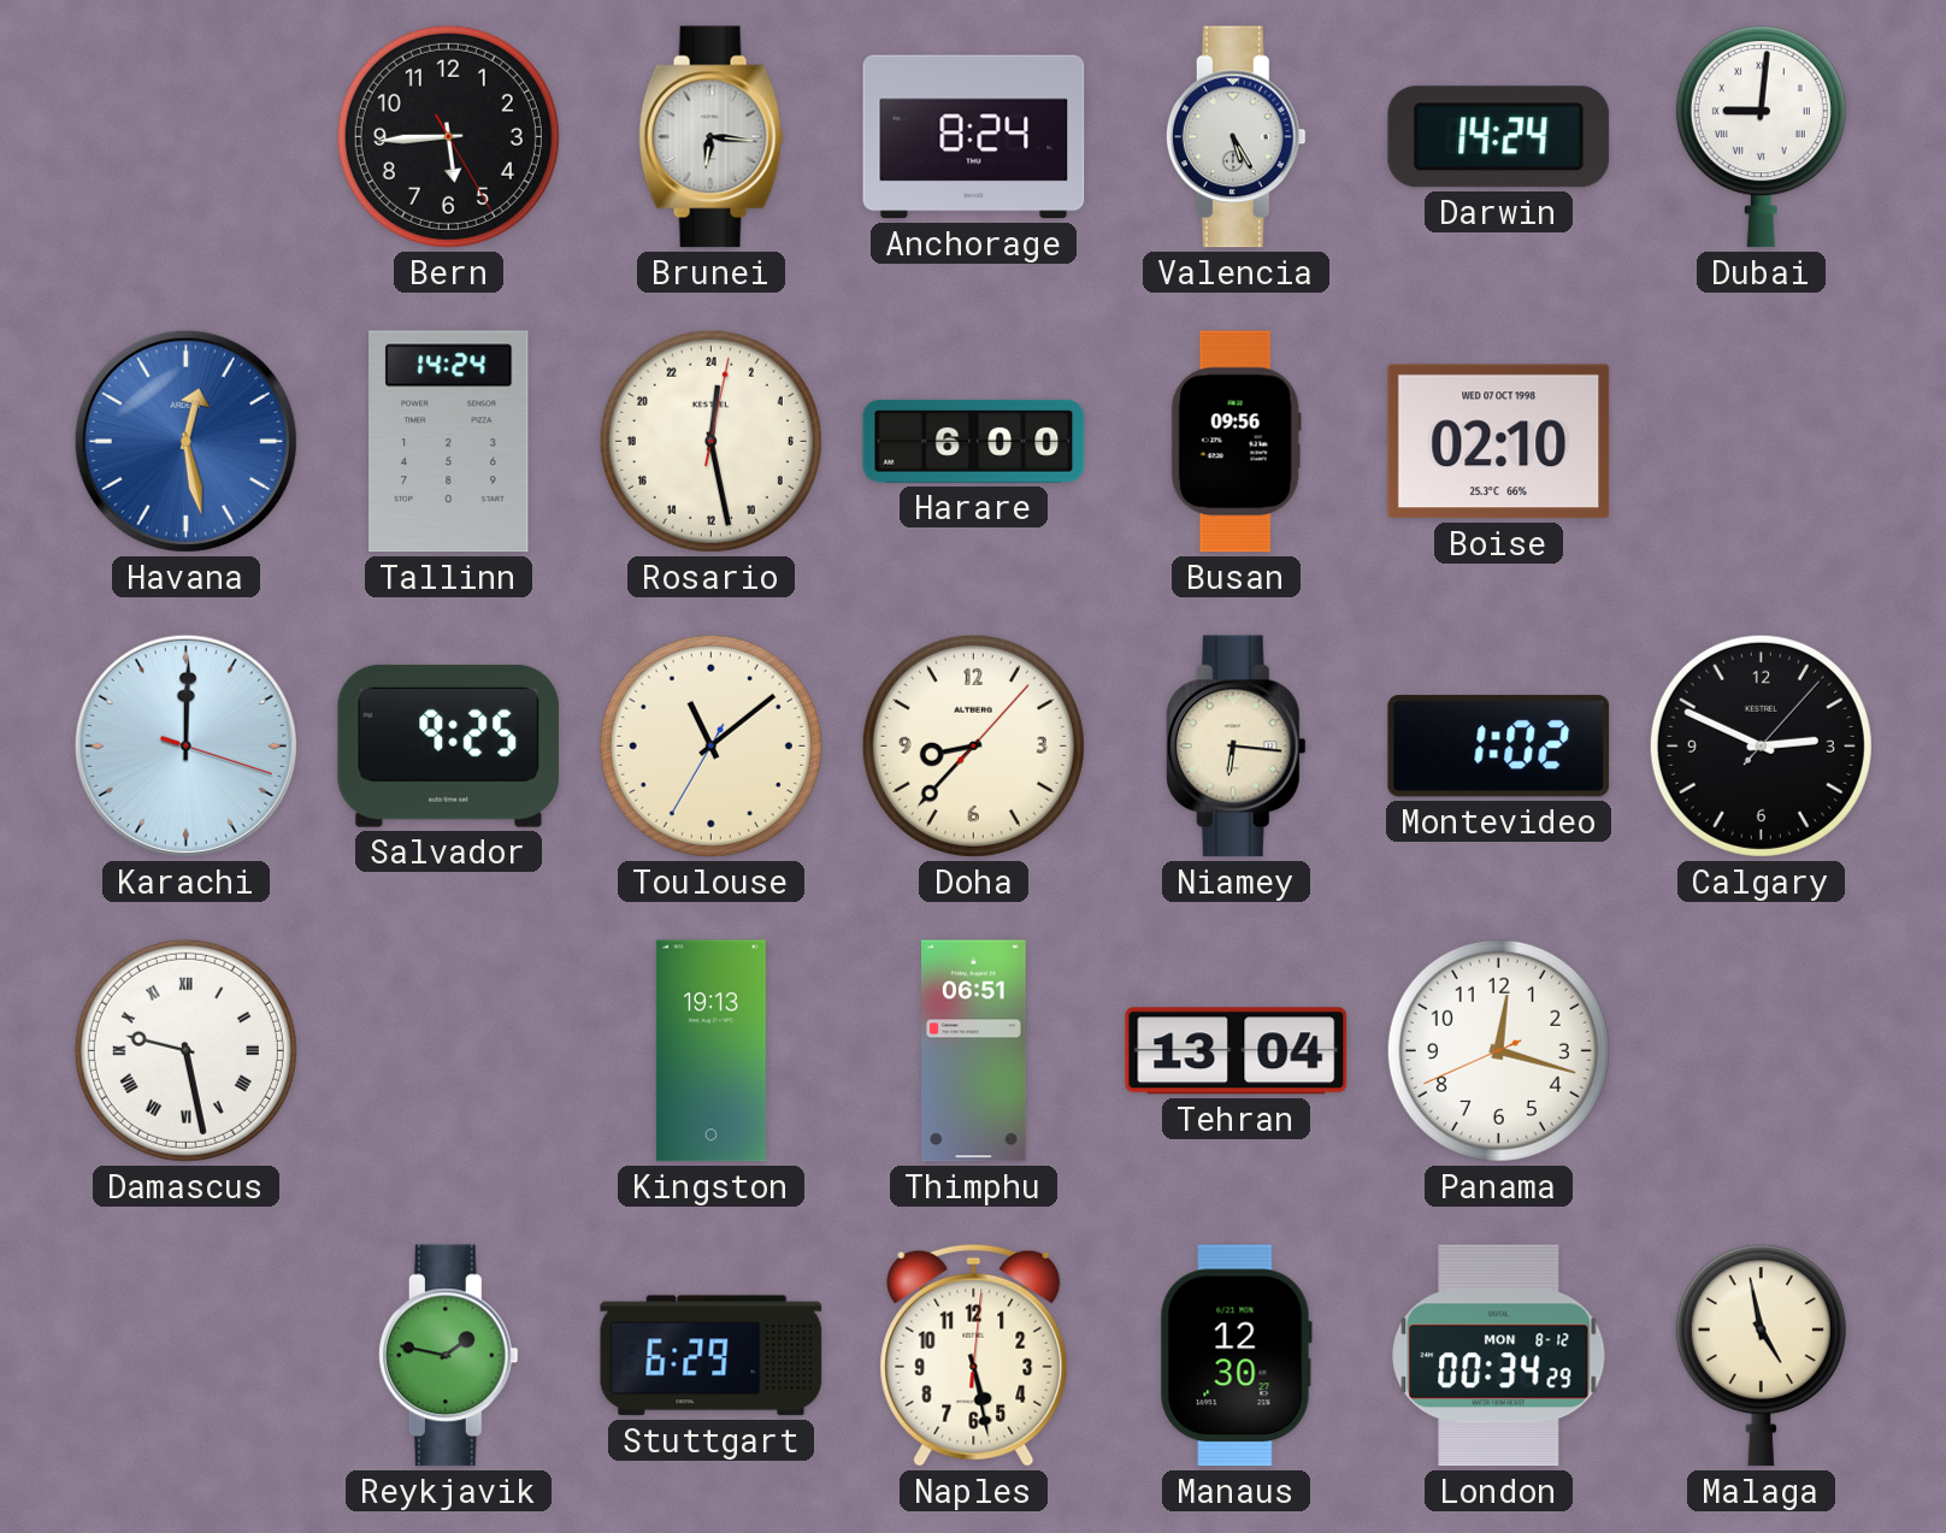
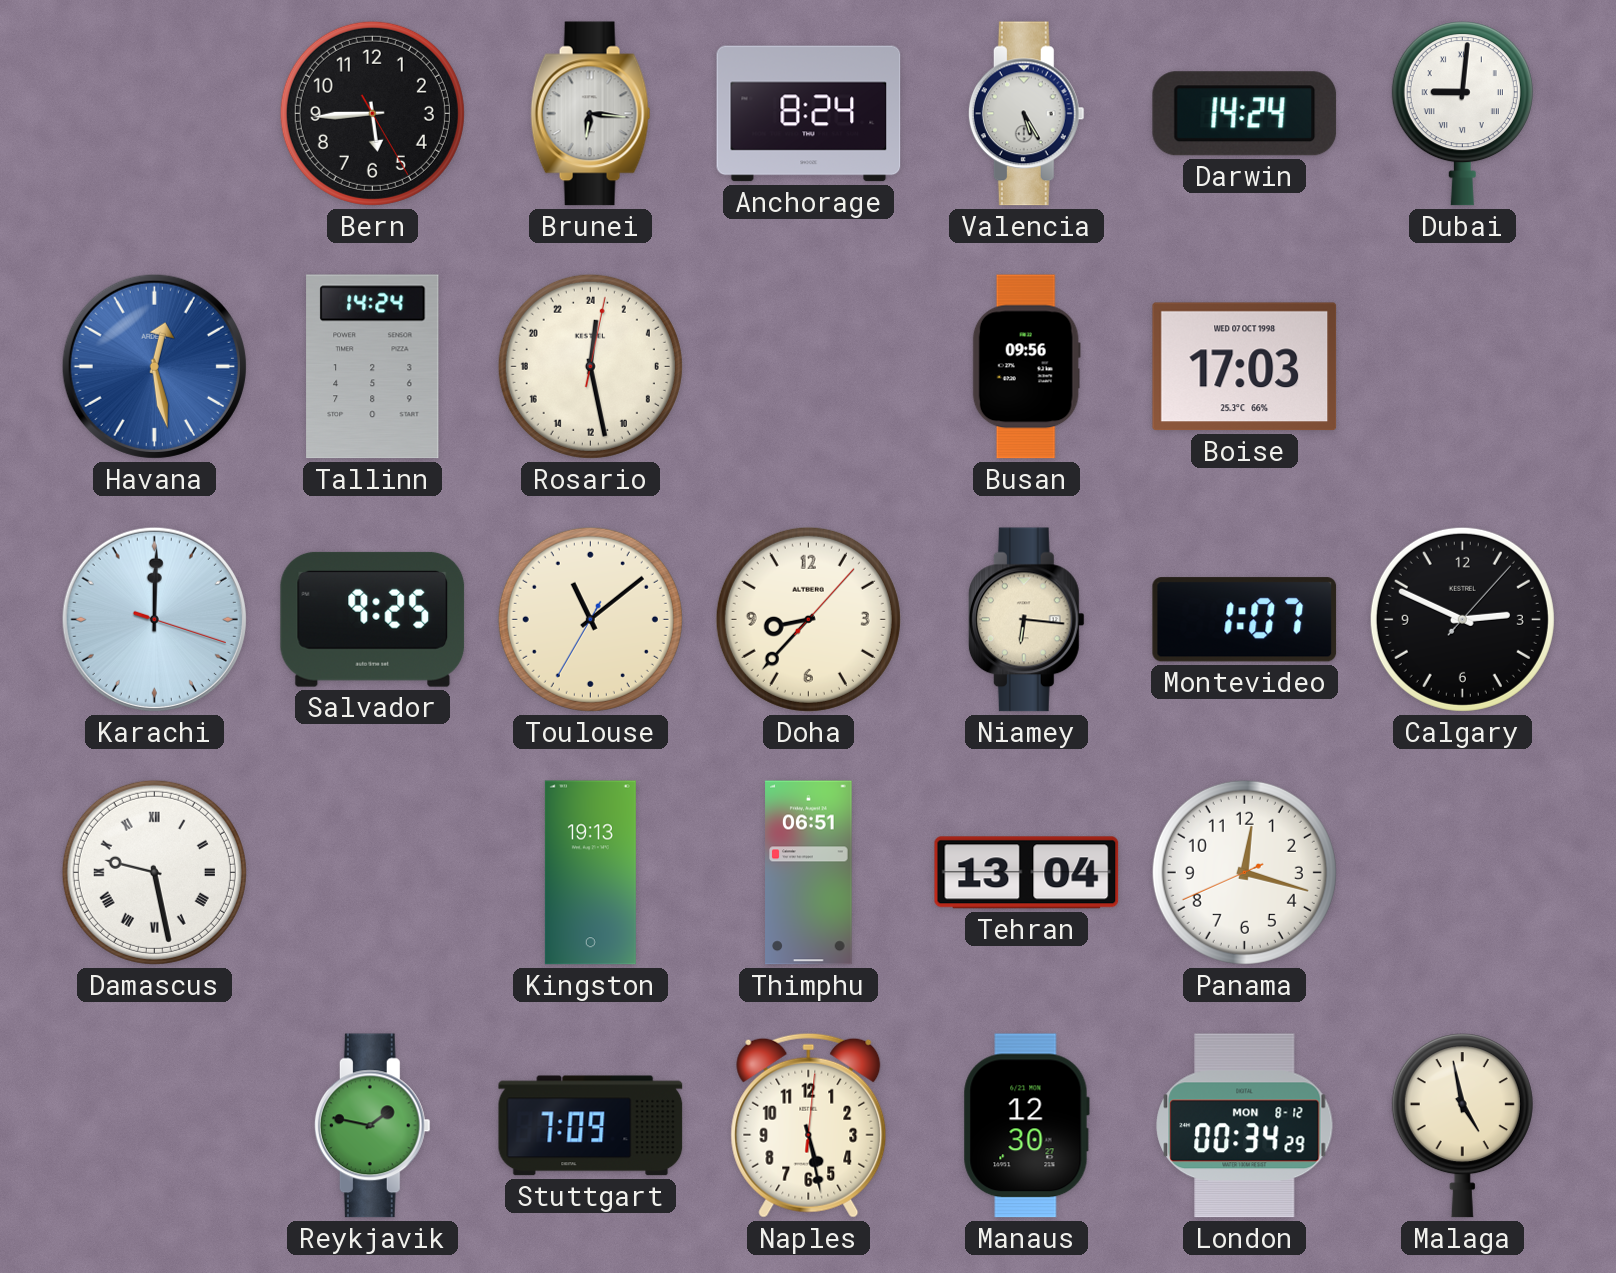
Harare: 6:00 -> none
Boise: 02:10 -> 17:03
Montevideo: 1:02 -> 1:07
Stuttgart: 6:29 -> 7:09
